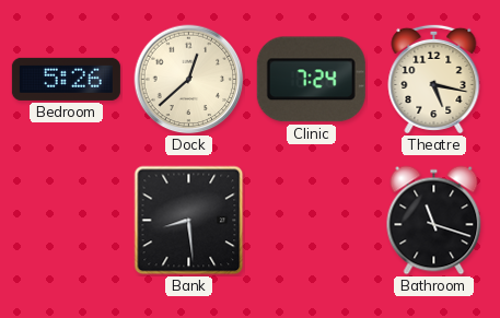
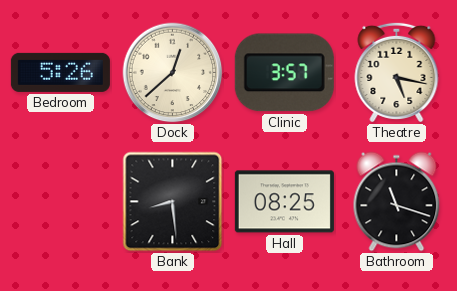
Clinic: 7:24 -> 3:57
Hall: none -> 08:25
